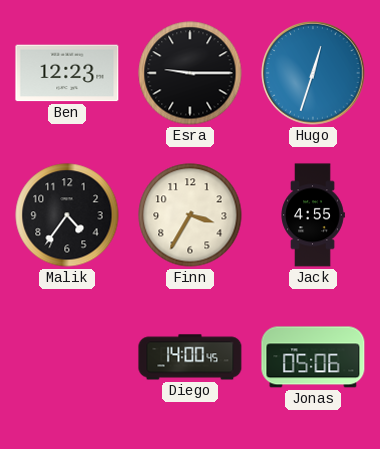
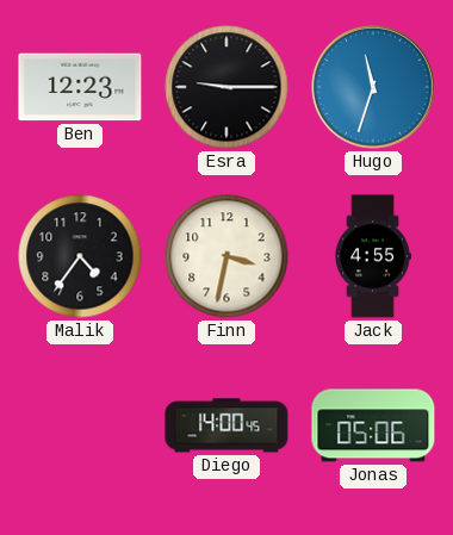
Hugo: 12:33 -> 11:33
Finn: 3:35 -> 3:32
